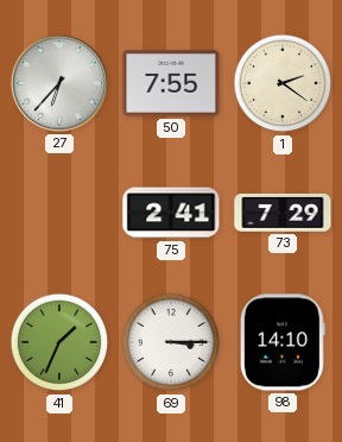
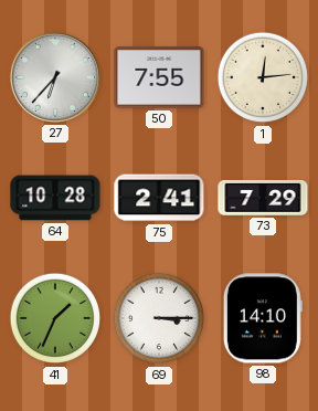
1: 2:21 -> 12:14
64: none -> 10:28
